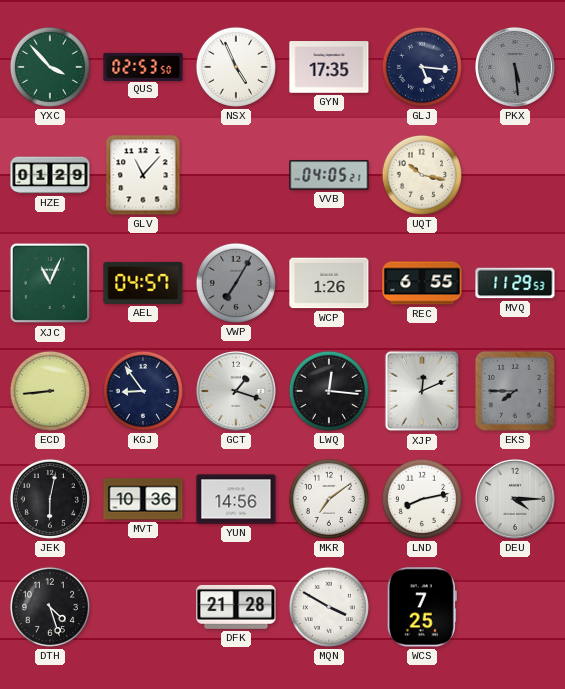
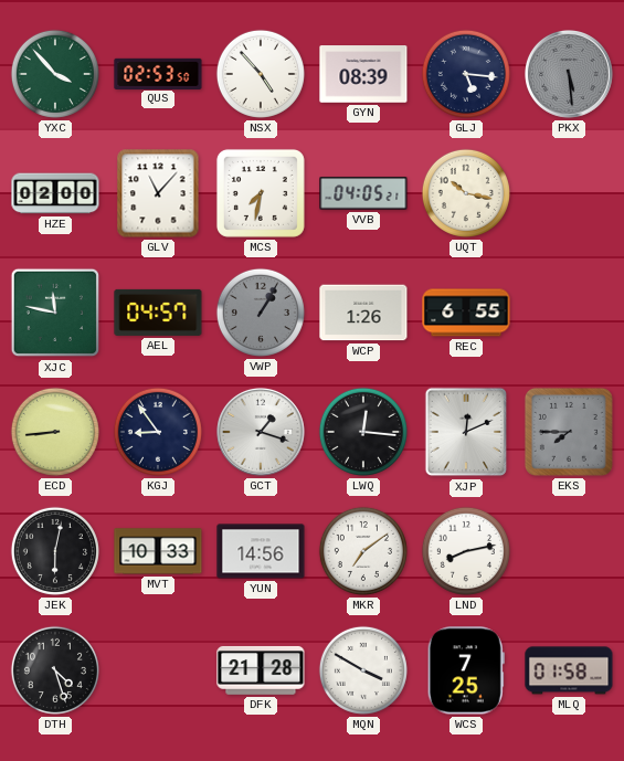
NSX: 4:56 -> 4:53
GYN: 17:35 -> 08:39
HZE: 01:29 -> 02:00
MCS: none -> 7:32
XJC: 11:04 -> 11:47
VWP: 7:05 -> 1:05
MVQ: 11:29 -> none
MVT: 10:36 -> 10:33
DEU: 4:15 -> none
MLQ: none -> 01:58
